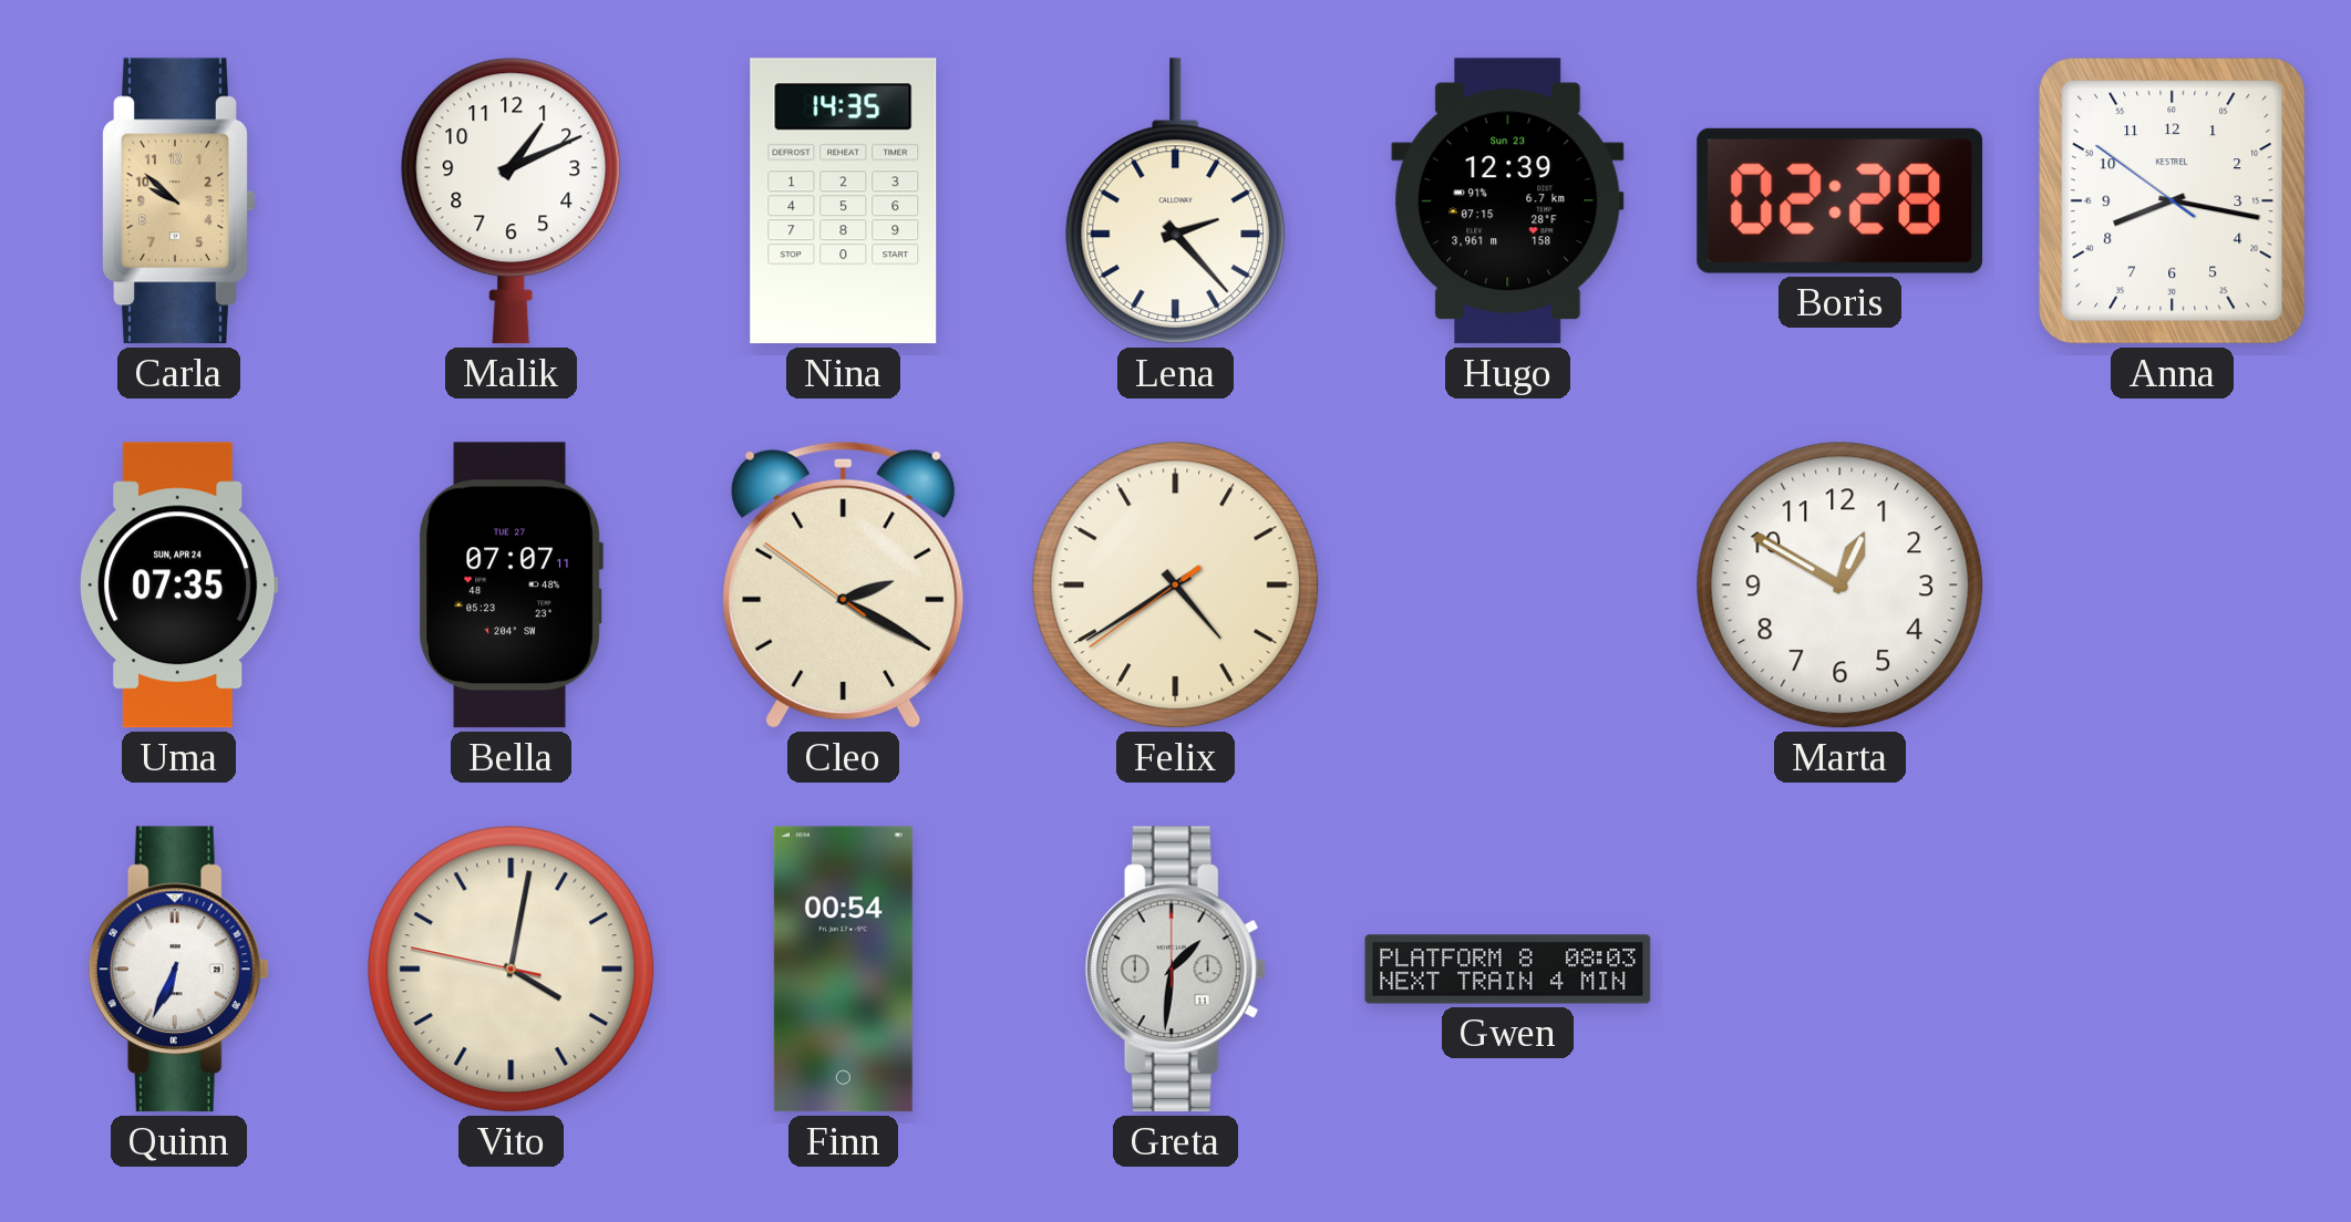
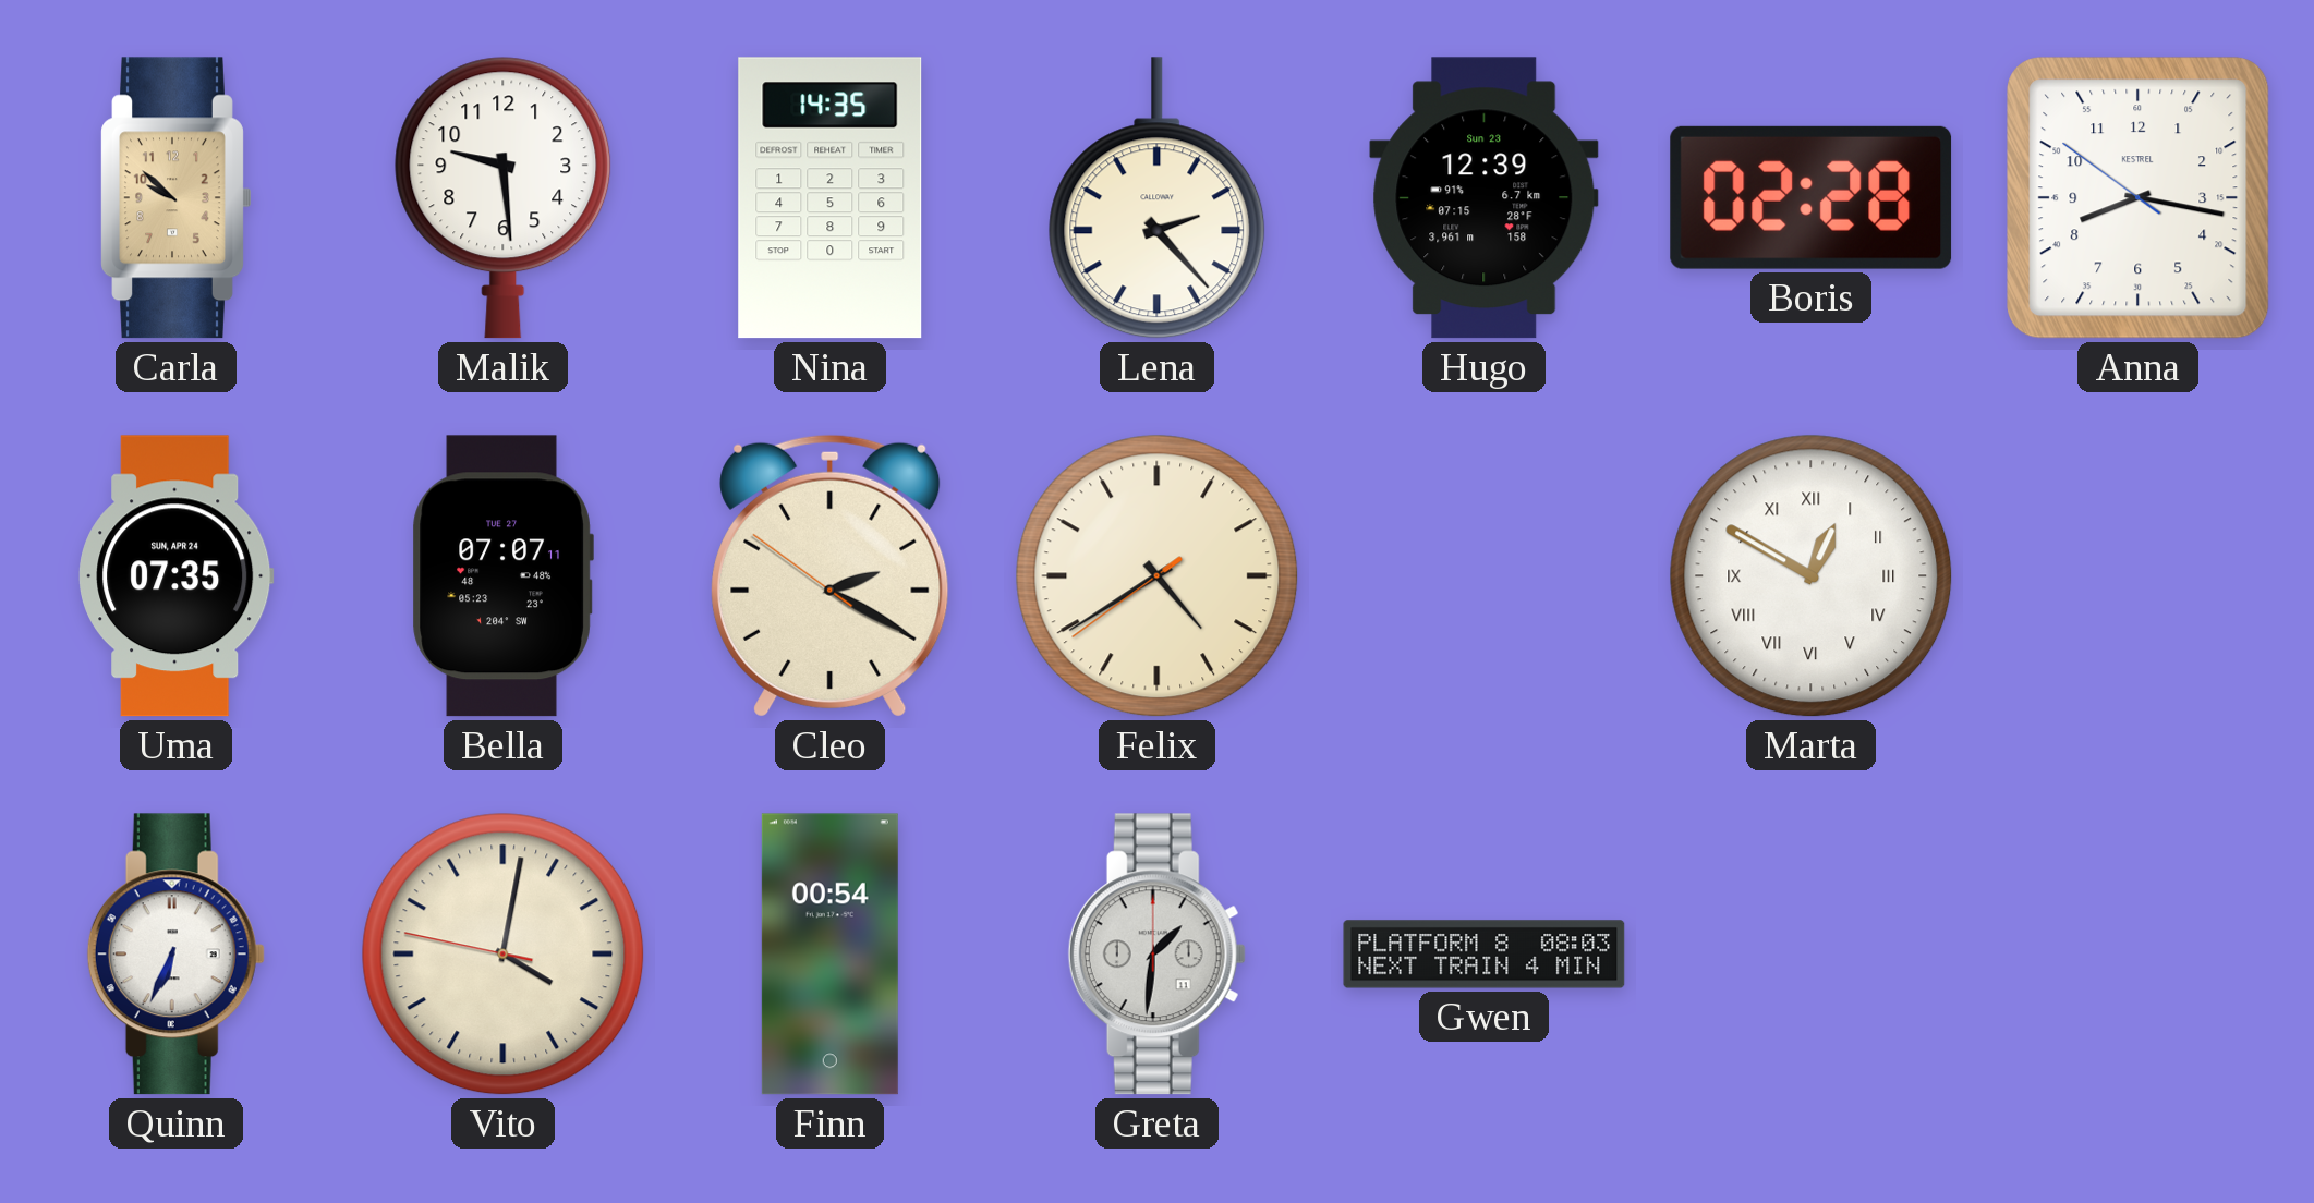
Malik: 1:11 -> 9:29
Marta numerals: Arabic -> Roman
